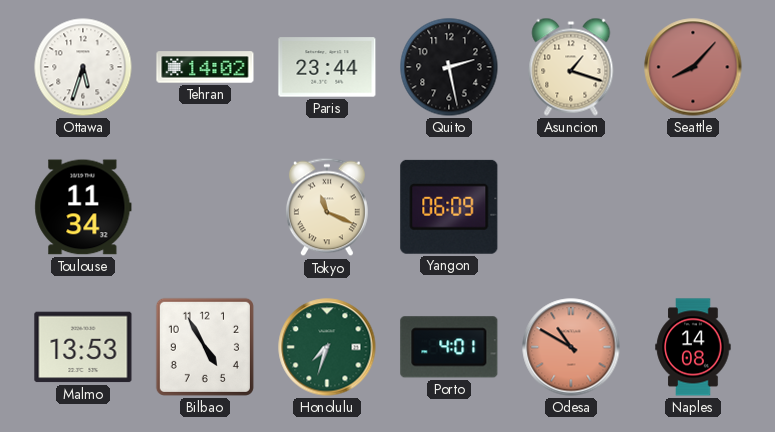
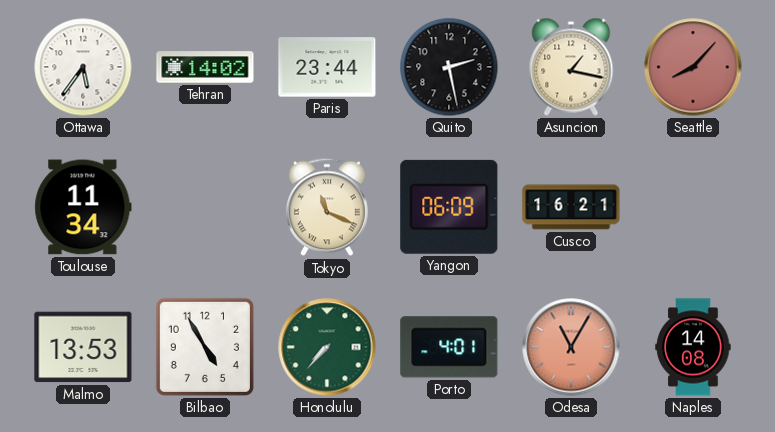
Ottawa: 5:33 -> 5:36
Asuncion: 1:18 -> 1:17
Cusco: none -> 16:21
Honolulu: 7:33 -> 7:37
Odesa: 10:50 -> 11:05
